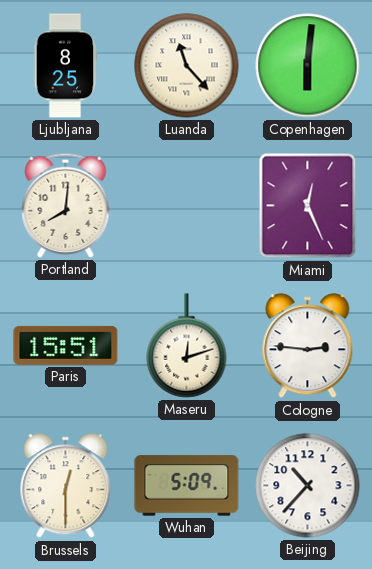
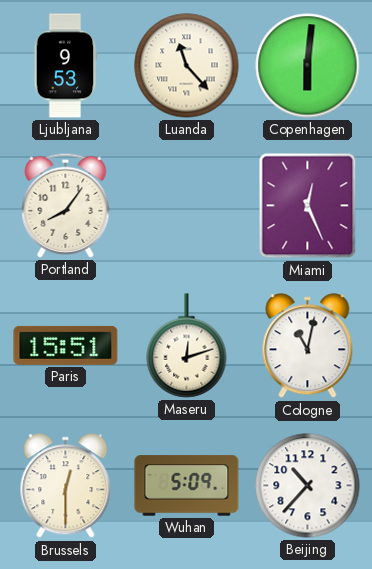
Ljubljana: 8:25 -> 9:53
Portland: 8:01 -> 8:06
Cologne: 2:46 -> 11:02
